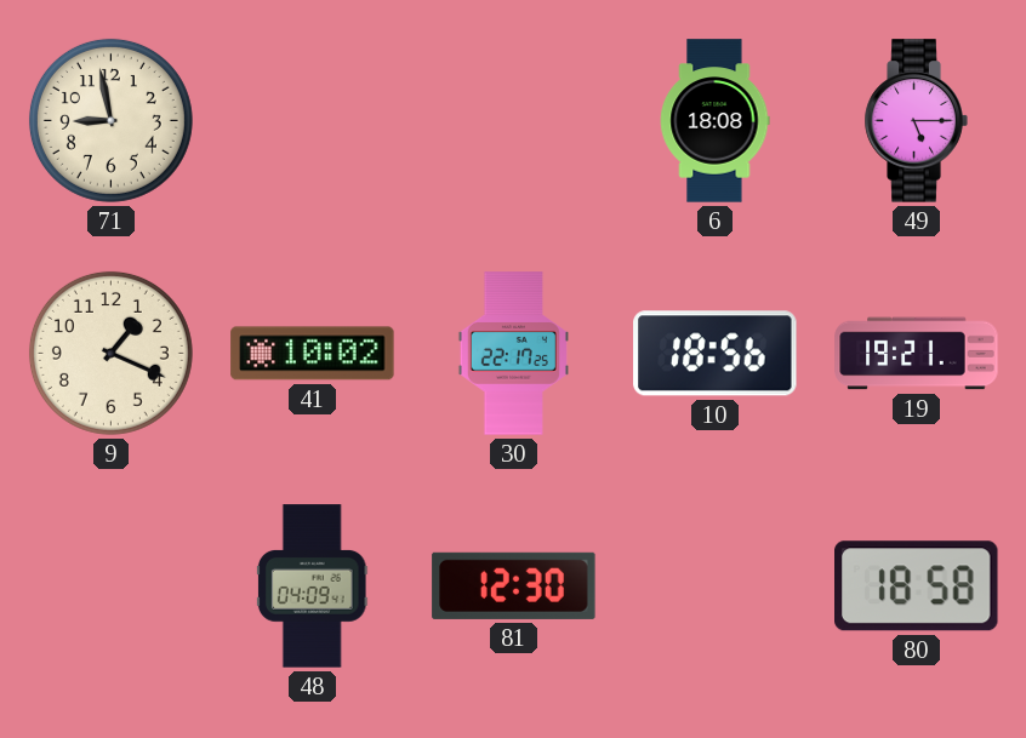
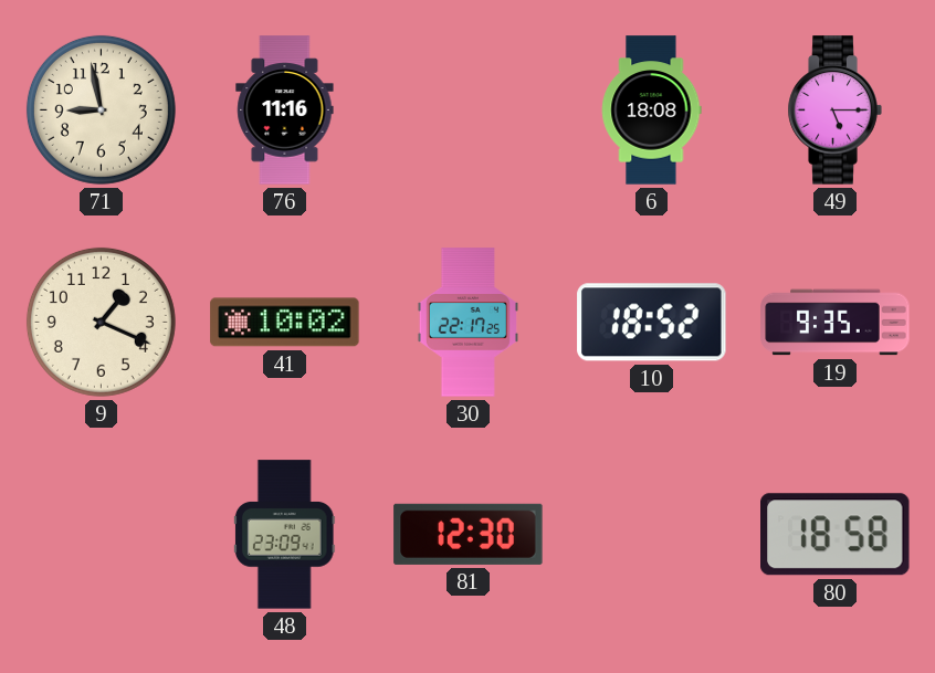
76: none -> 11:16
10: 18:56 -> 18:52
19: 19:21 -> 9:35
48: 04:09 -> 23:09
